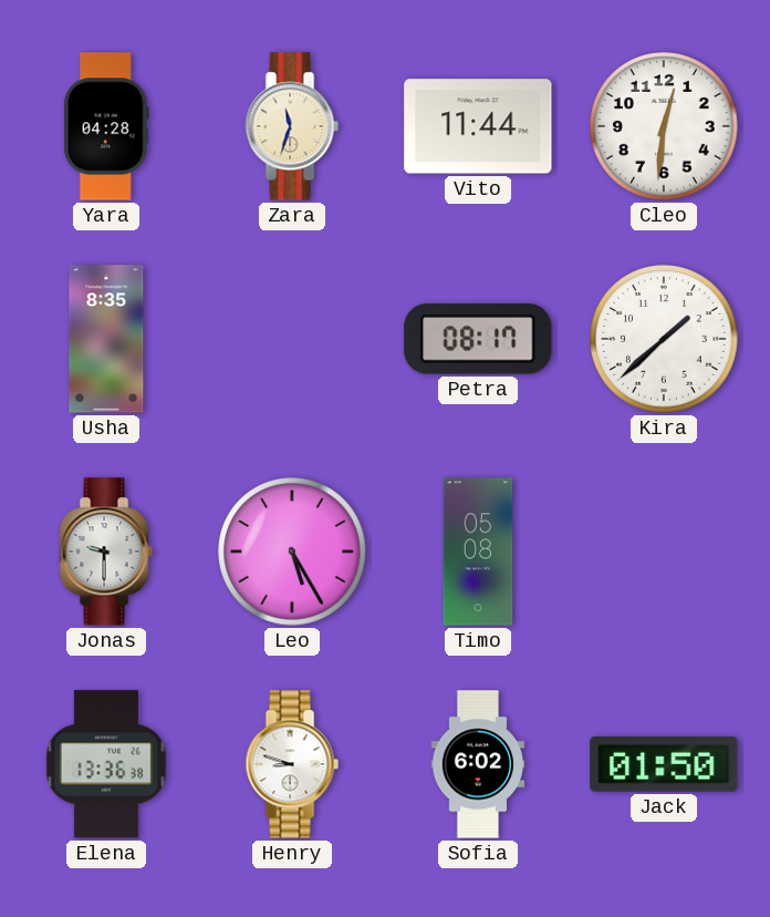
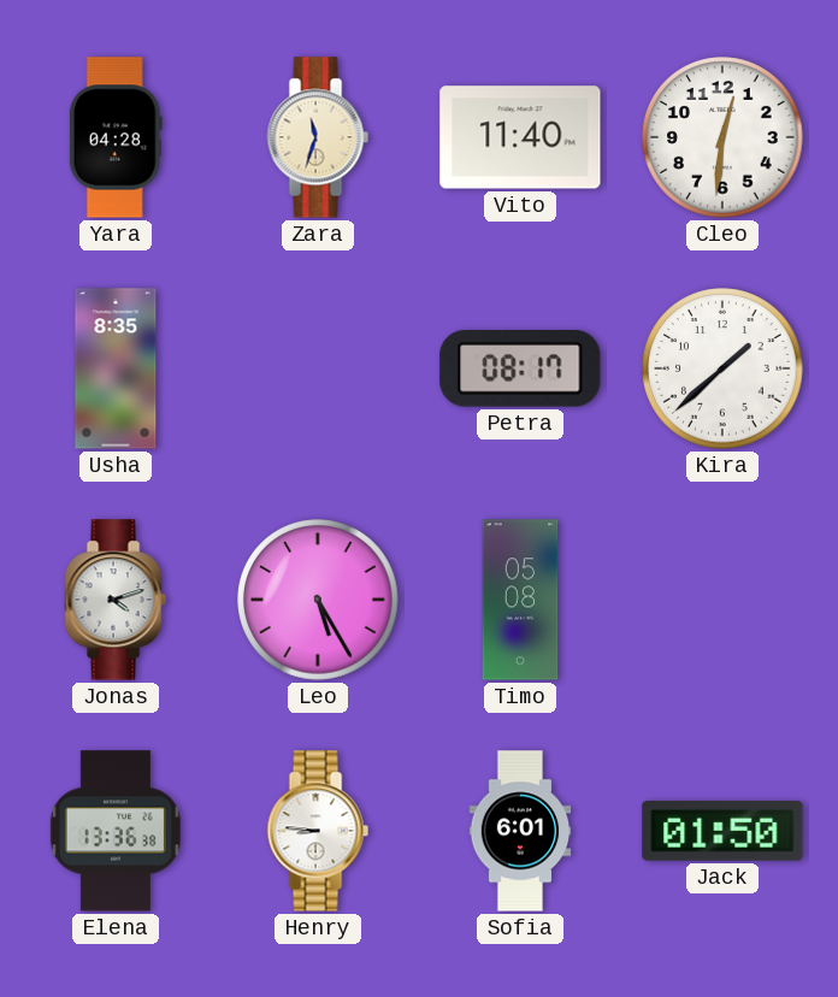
Vito: 11:44 -> 11:40
Jonas: 9:30 -> 4:12
Henry: 8:48 -> 8:46
Sofia: 6:02 -> 6:01
